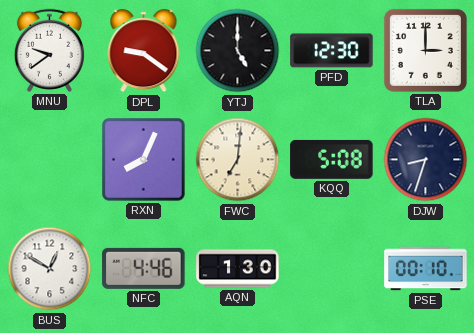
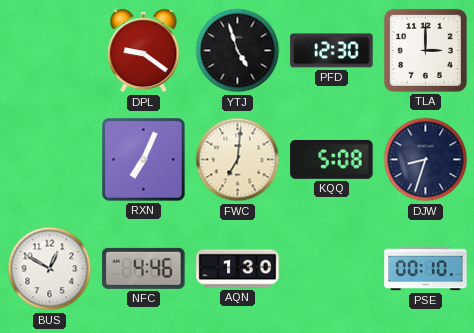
MNU: 9:39 -> none
YTJ: 5:00 -> 4:57
RXN: 8:04 -> 7:04
